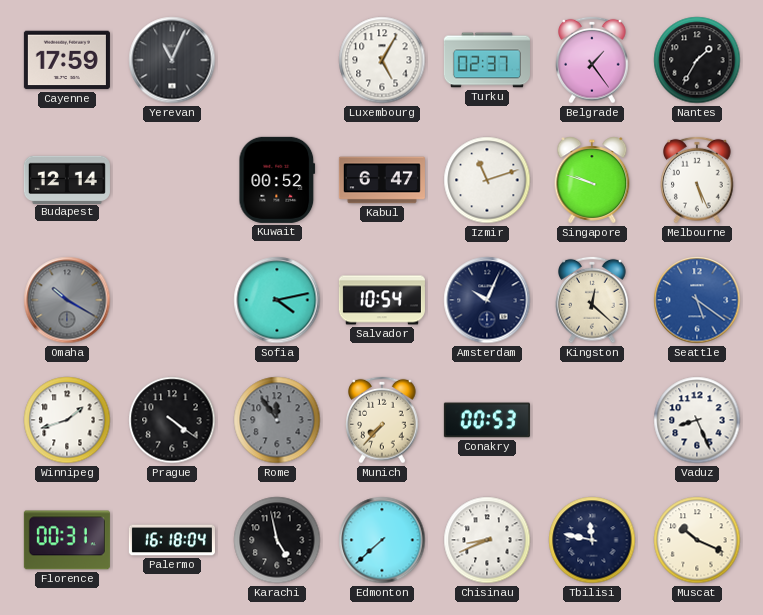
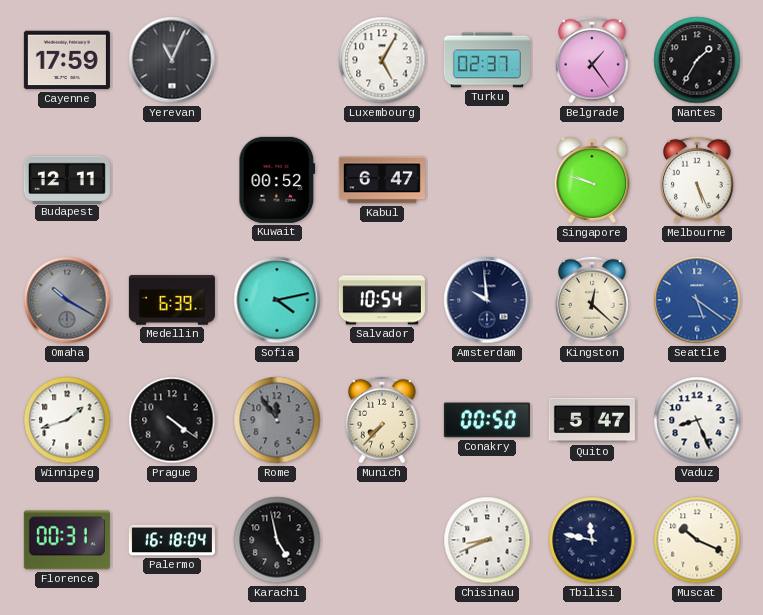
Budapest: 12:14 -> 12:11
Izmir: 11:12 -> none
Medellin: none -> 6:39
Amsterdam: 10:04 -> 9:59
Conakry: 00:53 -> 00:50
Quito: none -> 5:47
Edmonton: 7:38 -> none
